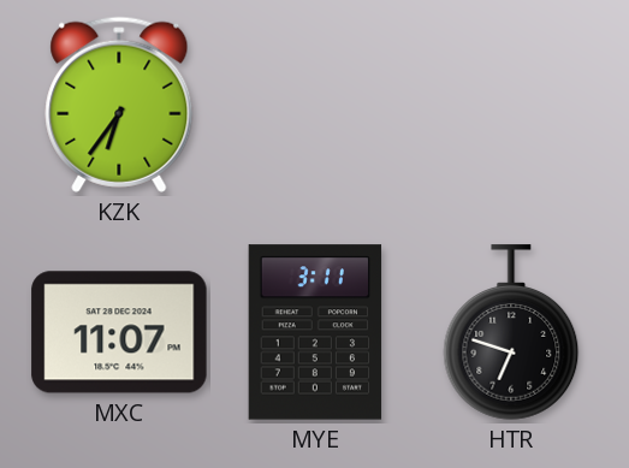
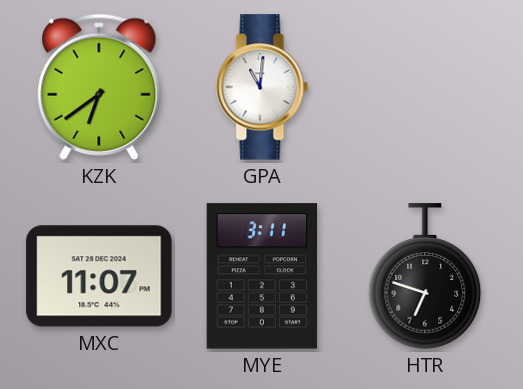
KZK: 6:36 -> 6:39
GPA: none -> 11:01
